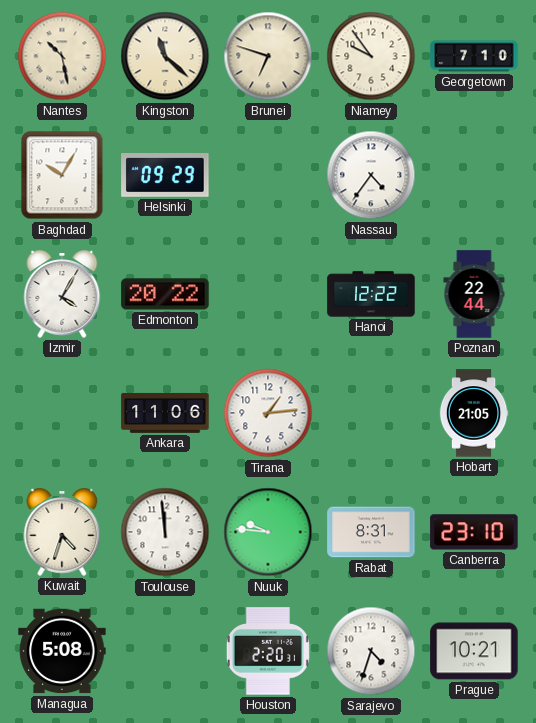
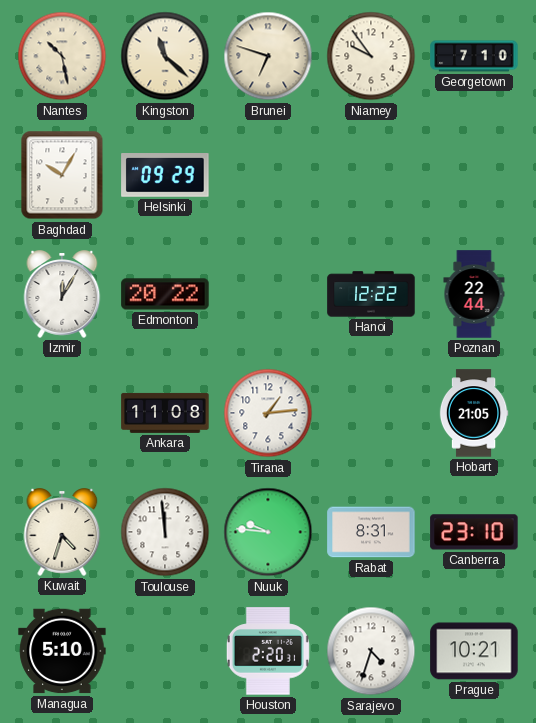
Nassau: 4:36 -> none
Izmir: 4:05 -> 12:05
Ankara: 11:06 -> 11:08
Managua: 5:08 -> 5:10
